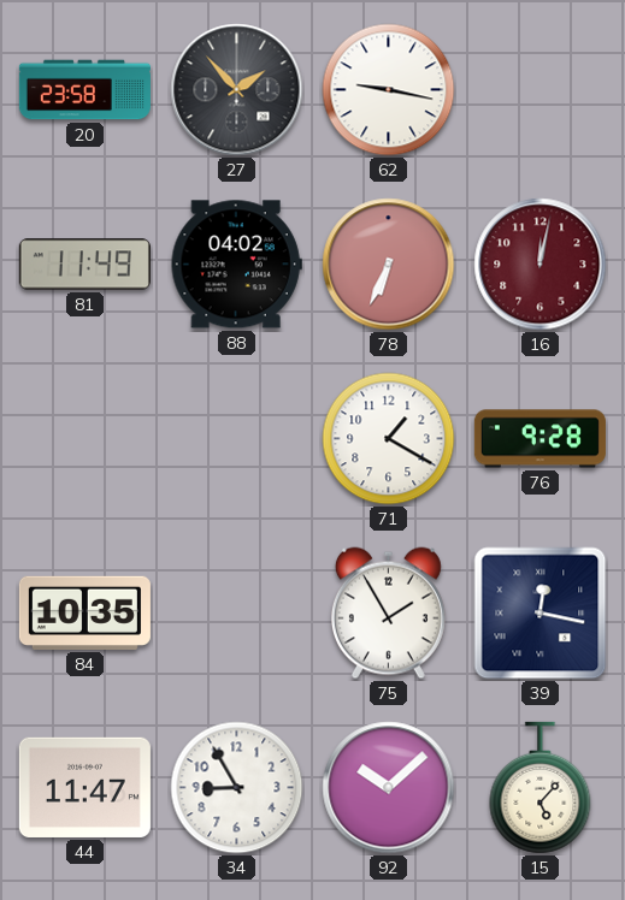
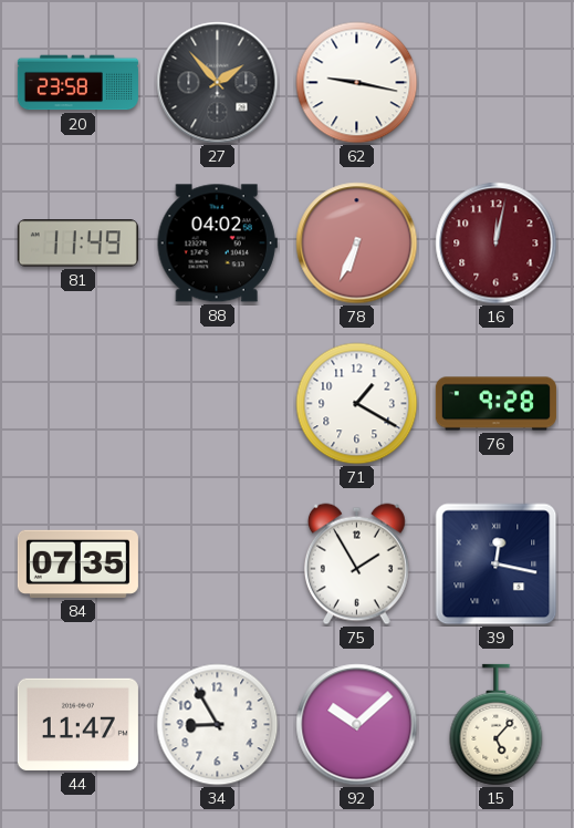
84: 10:35 -> 07:35
